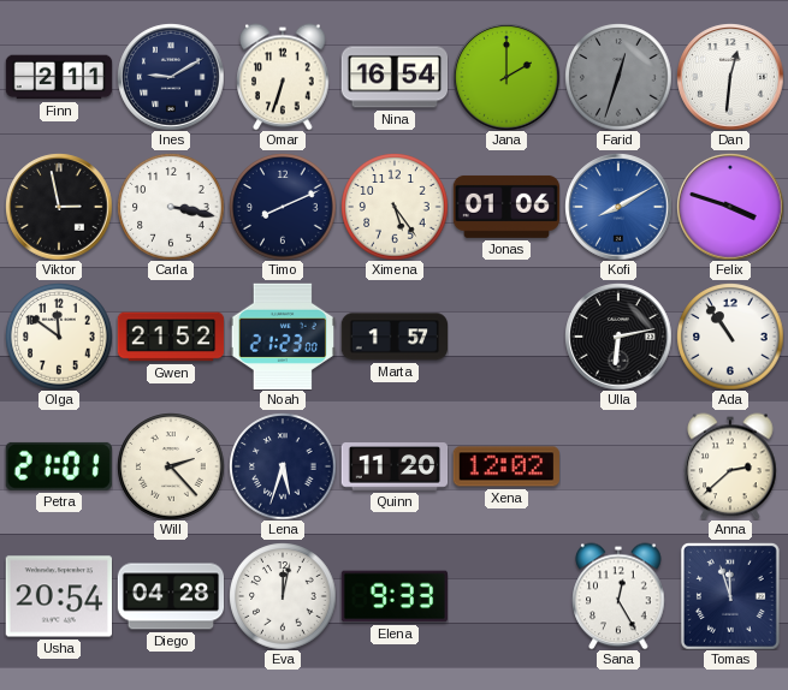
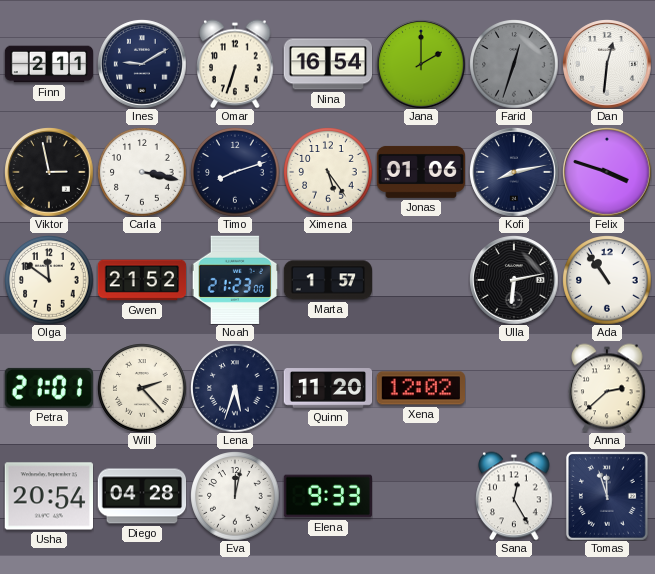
Timo: 8:11 -> 8:12
Kofi: 8:10 -> 8:13
Kofi dial: blue -> navy
